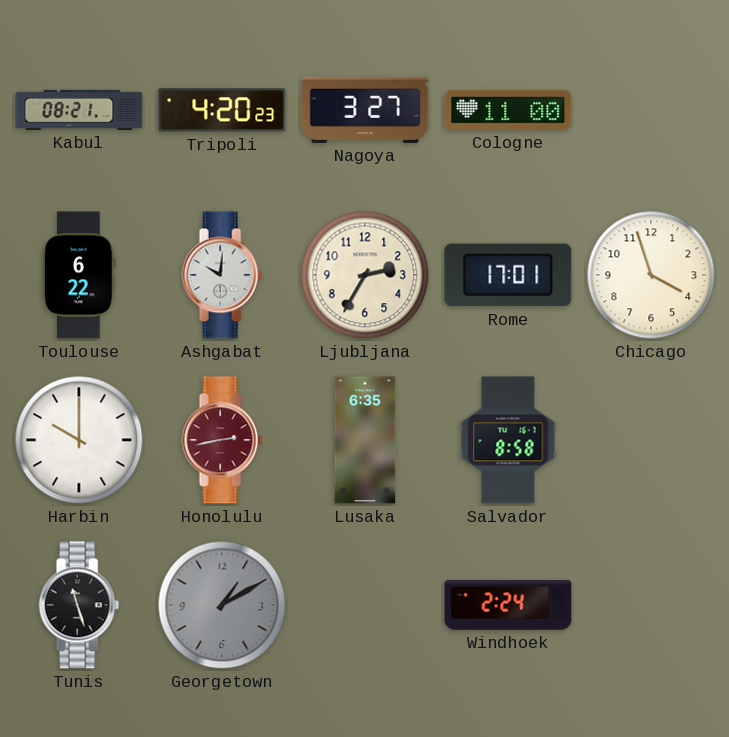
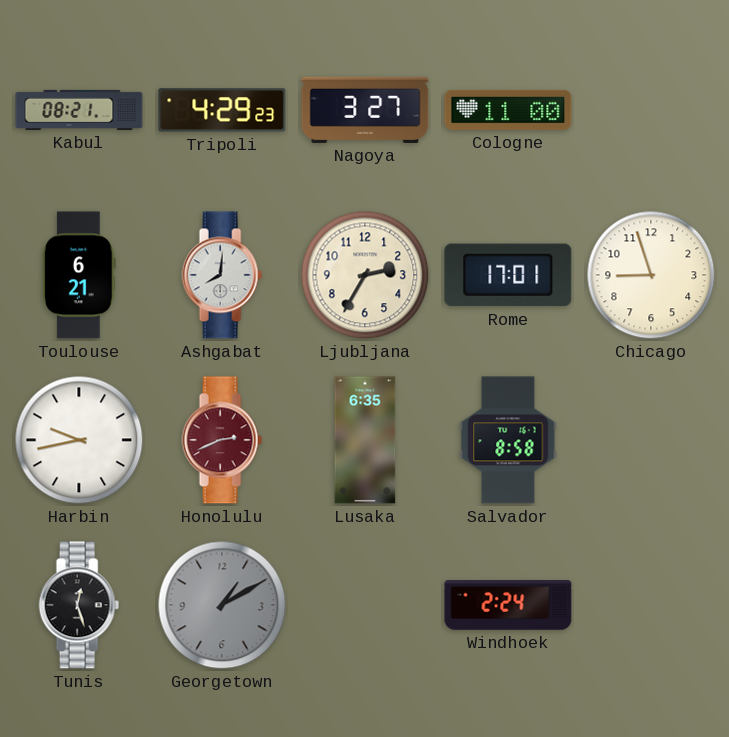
Tripoli: 4:20 -> 4:29
Toulouse: 6:22 -> 6:21
Ashgabat: 10:01 -> 8:01
Chicago: 3:57 -> 8:57
Harbin: 10:00 -> 9:43
Honolulu: 2:43 -> 2:41
Tunis: 11:27 -> 12:27
